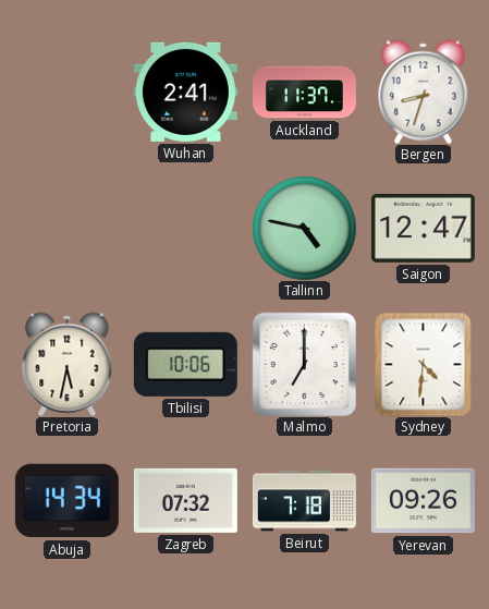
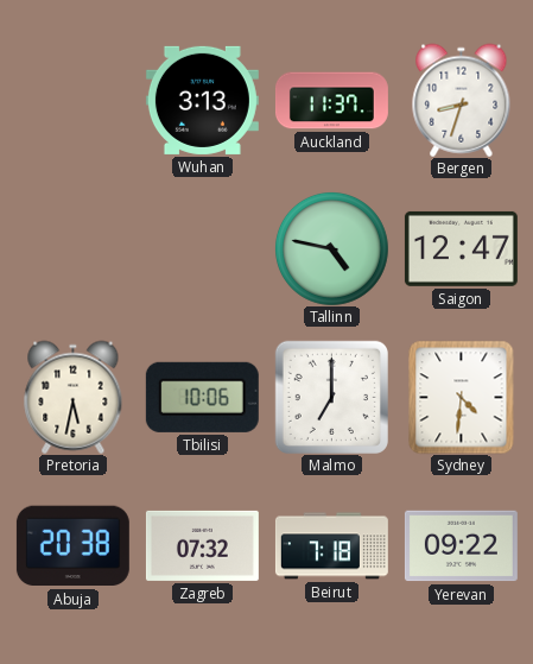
Wuhan: 2:41 -> 3:13
Abuja: 14:34 -> 20:38
Yerevan: 09:26 -> 09:22
